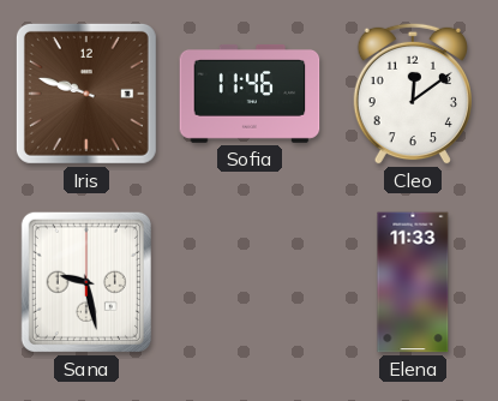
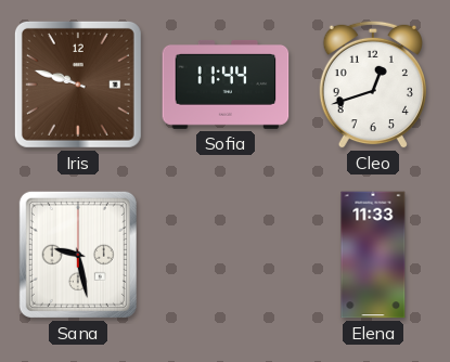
Sofia: 11:46 -> 11:44
Cleo: 12:09 -> 12:42
